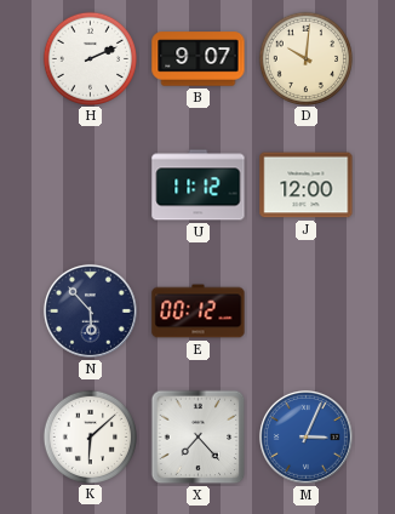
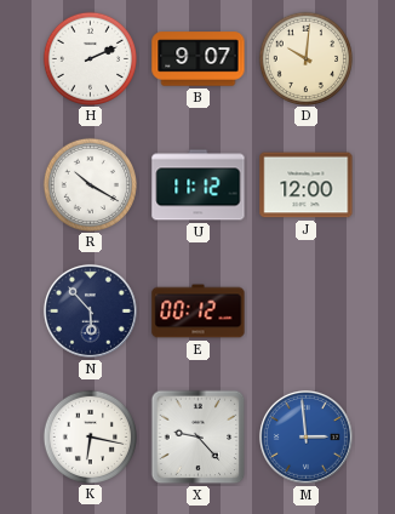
R: none -> 10:20
K: 6:08 -> 6:17
X: 7:23 -> 9:23
M: 3:04 -> 2:59
